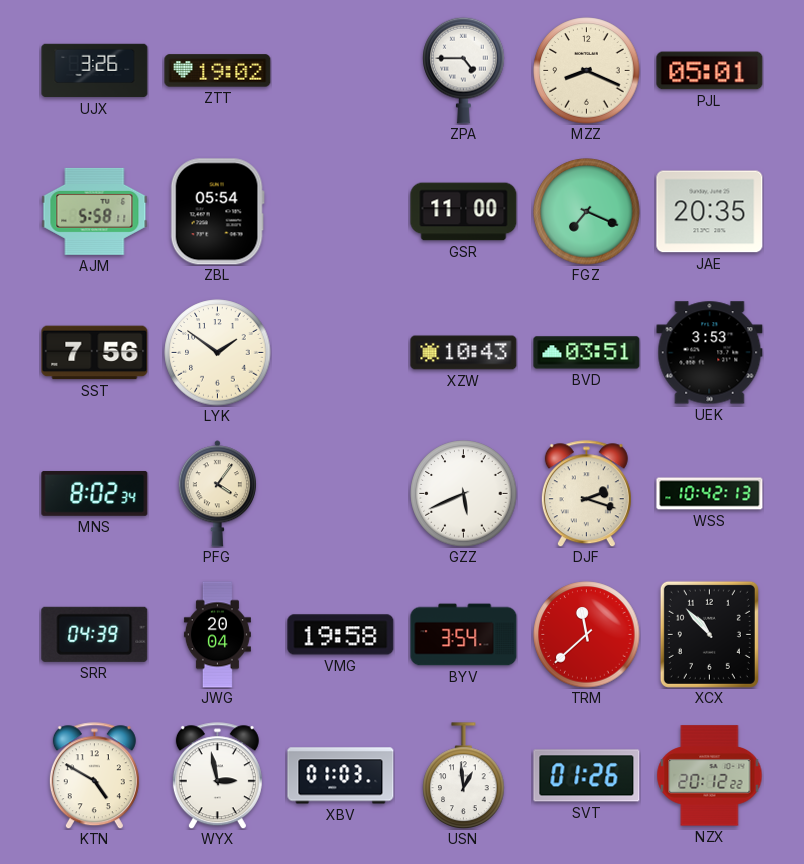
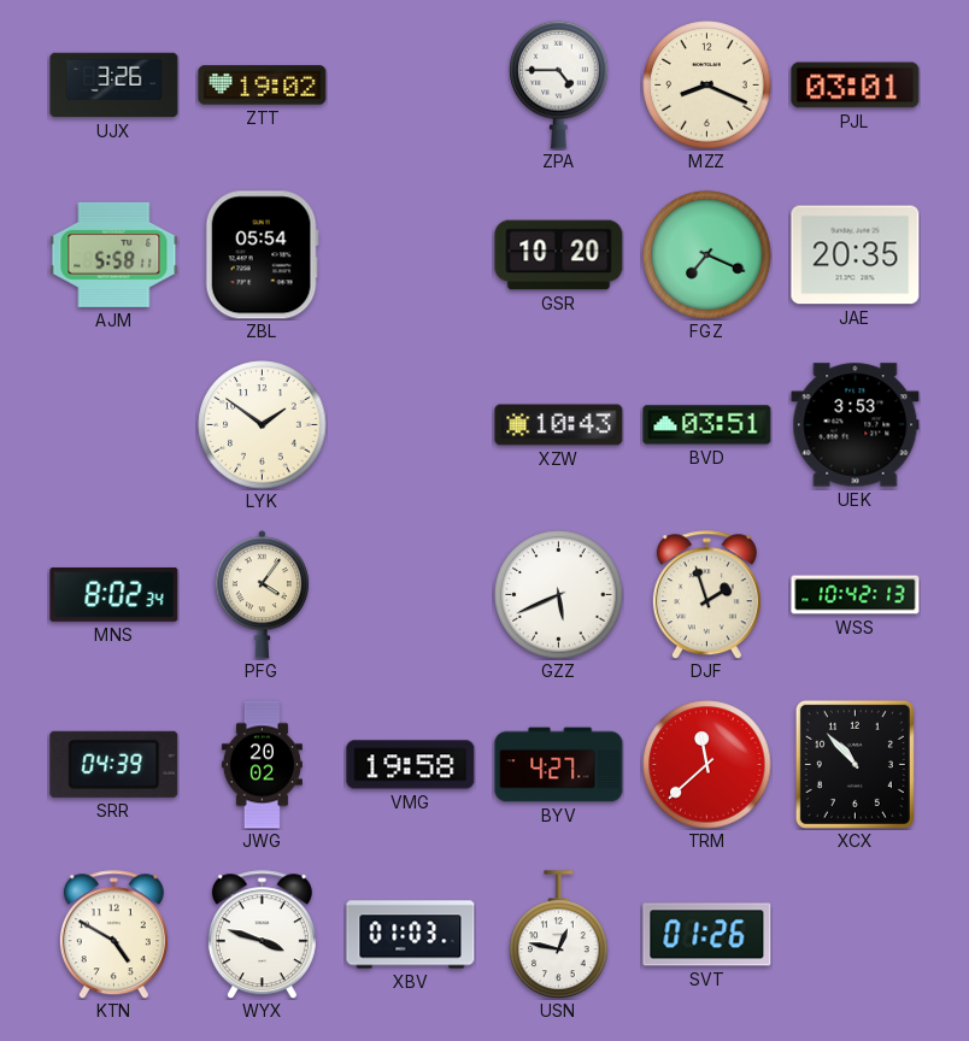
PJL: 05:01 -> 03:01
GSR: 11:00 -> 10:20
SST: 7:56 -> none
DJF: 2:18 -> 1:57
JWG: 20:04 -> 20:02
BYV: 3:54 -> 4:27
WYX: 2:58 -> 3:48
USN: 12:59 -> 12:47
NZX: 20:12 -> none
